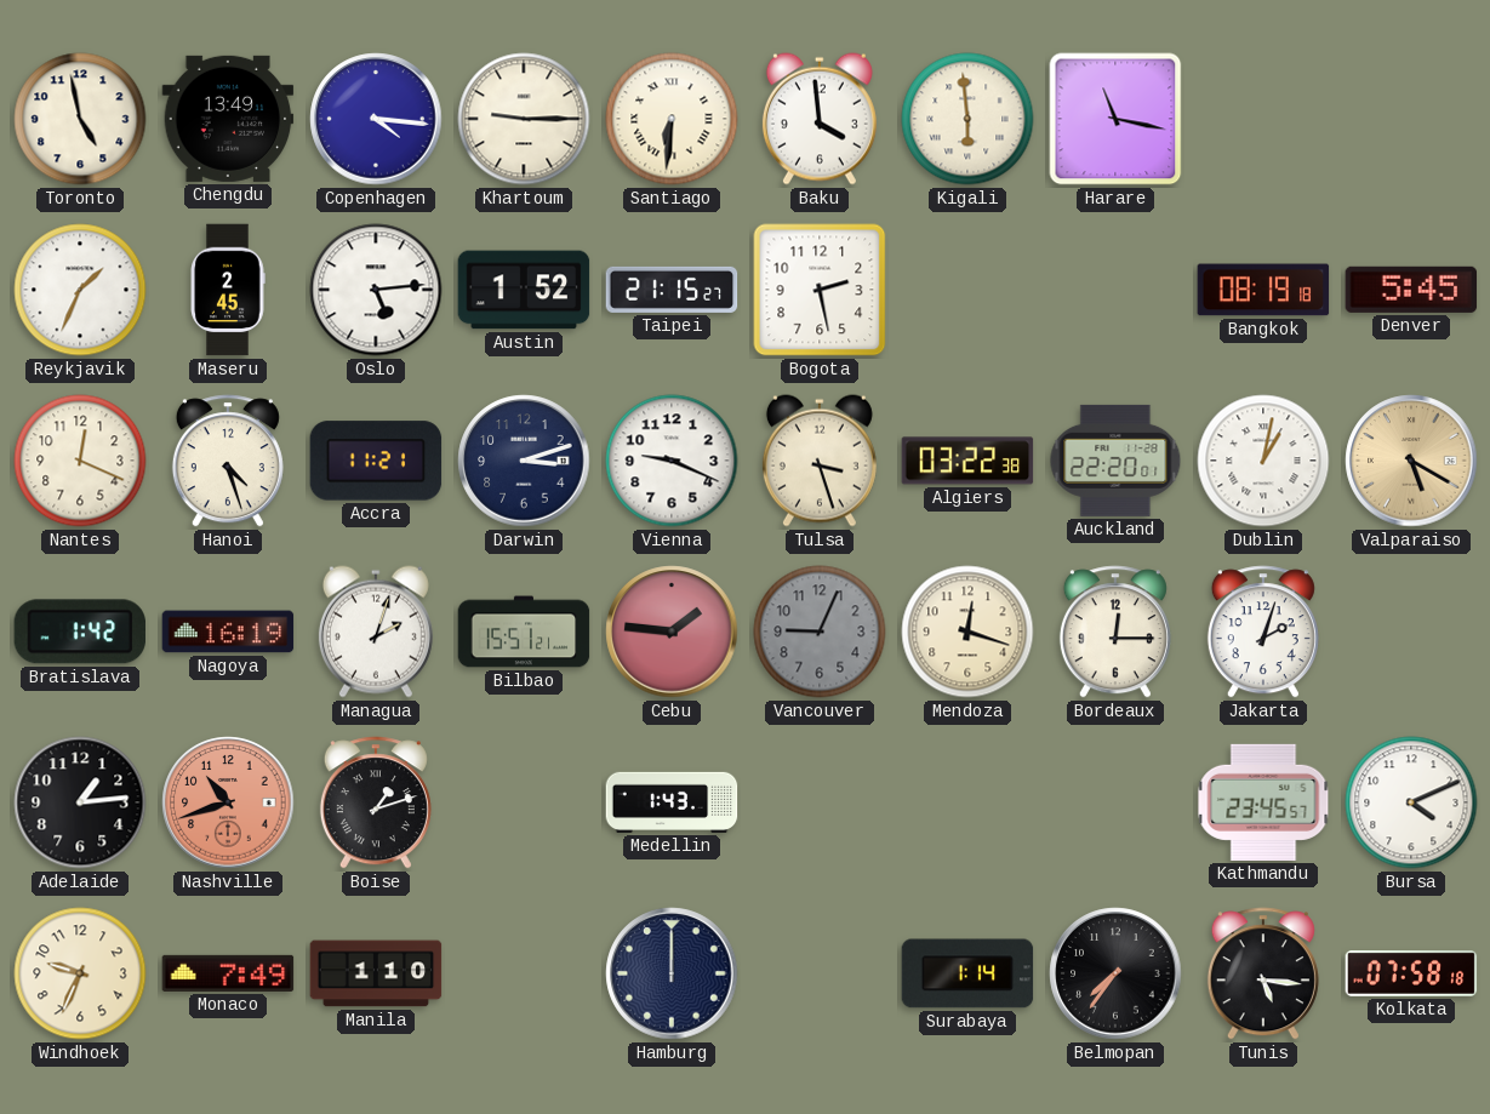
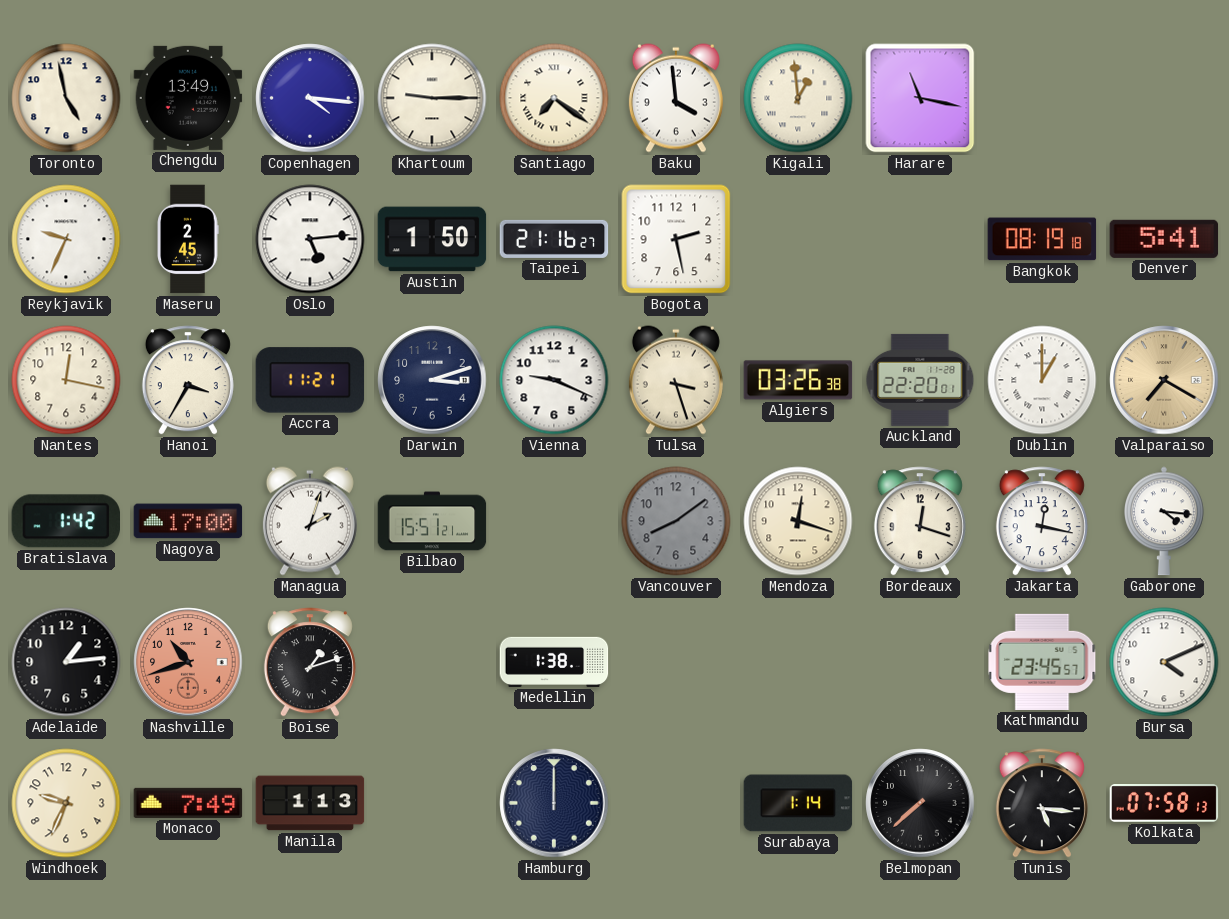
Santiago: 6:31 -> 7:21
Kigali: 5:59 -> 12:59
Reykjavik: 1:34 -> 9:34
Austin: 1:52 -> 1:50
Taipei: 21:15 -> 21:16
Denver: 5:45 -> 5:41
Nantes: 12:19 -> 12:17
Hanoi: 4:27 -> 3:35
Algiers: 03:22 -> 03:26
Dublin: 1:02 -> 1:00
Valparaiso: 5:20 -> 7:20
Nagoya: 16:19 -> 17:00
Cebu: 1:46 -> none
Vancouver: 9:04 -> 8:09
Bordeaux: 12:15 -> 12:18
Jakarta: 2:03 -> 12:17
Gaborone: none -> 4:16
Medellin: 1:43 -> 1:38
Manila: 1:10 -> 1:13
Belmopan: 7:36 -> 7:38
Kolkata: 07:58:18 -> 07:58:13
